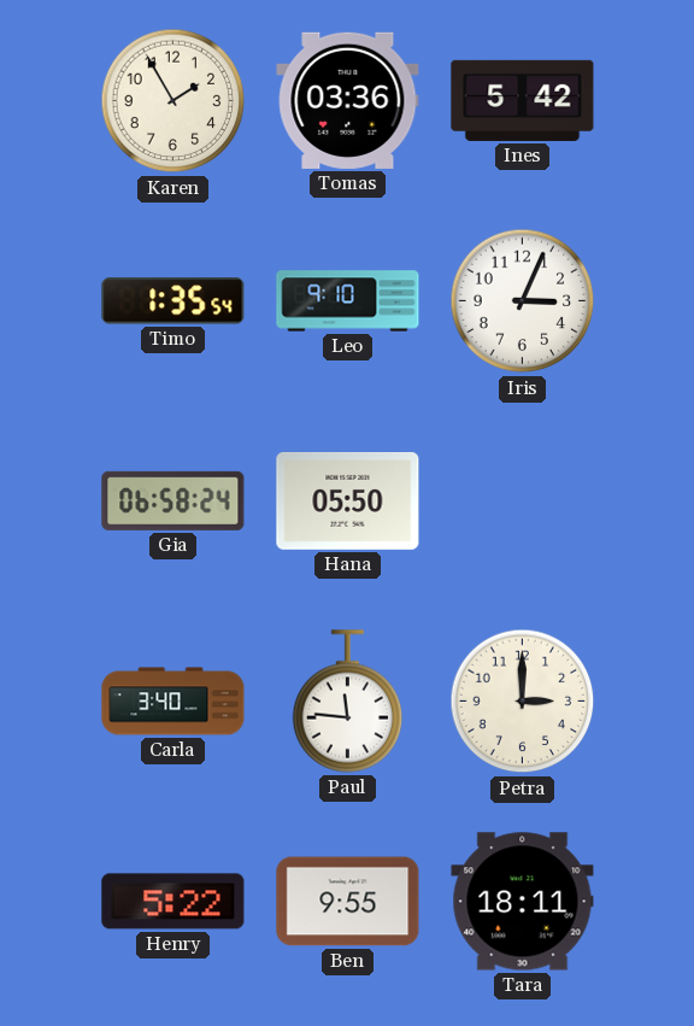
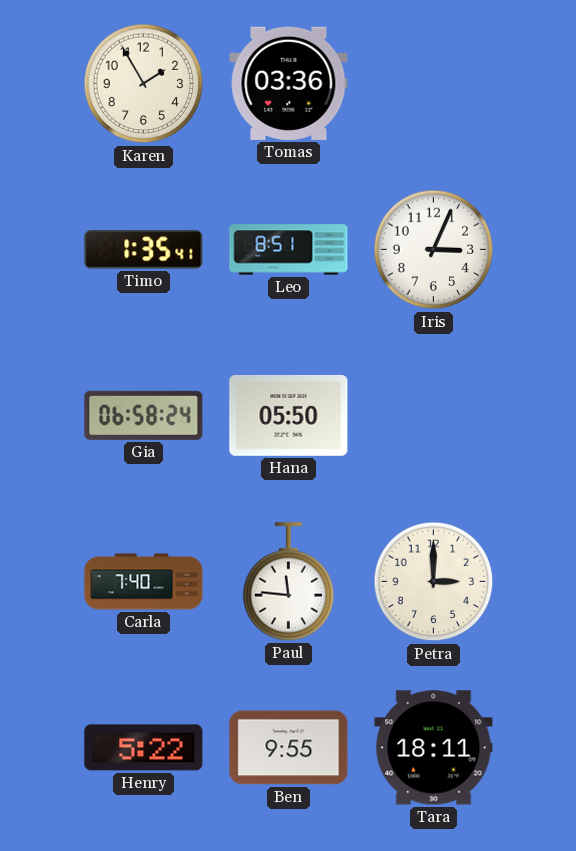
Ines: 5:42 -> none
Timo: 1:35:54 -> 1:35:41
Leo: 9:10 -> 8:51
Carla: 3:40 -> 7:40
